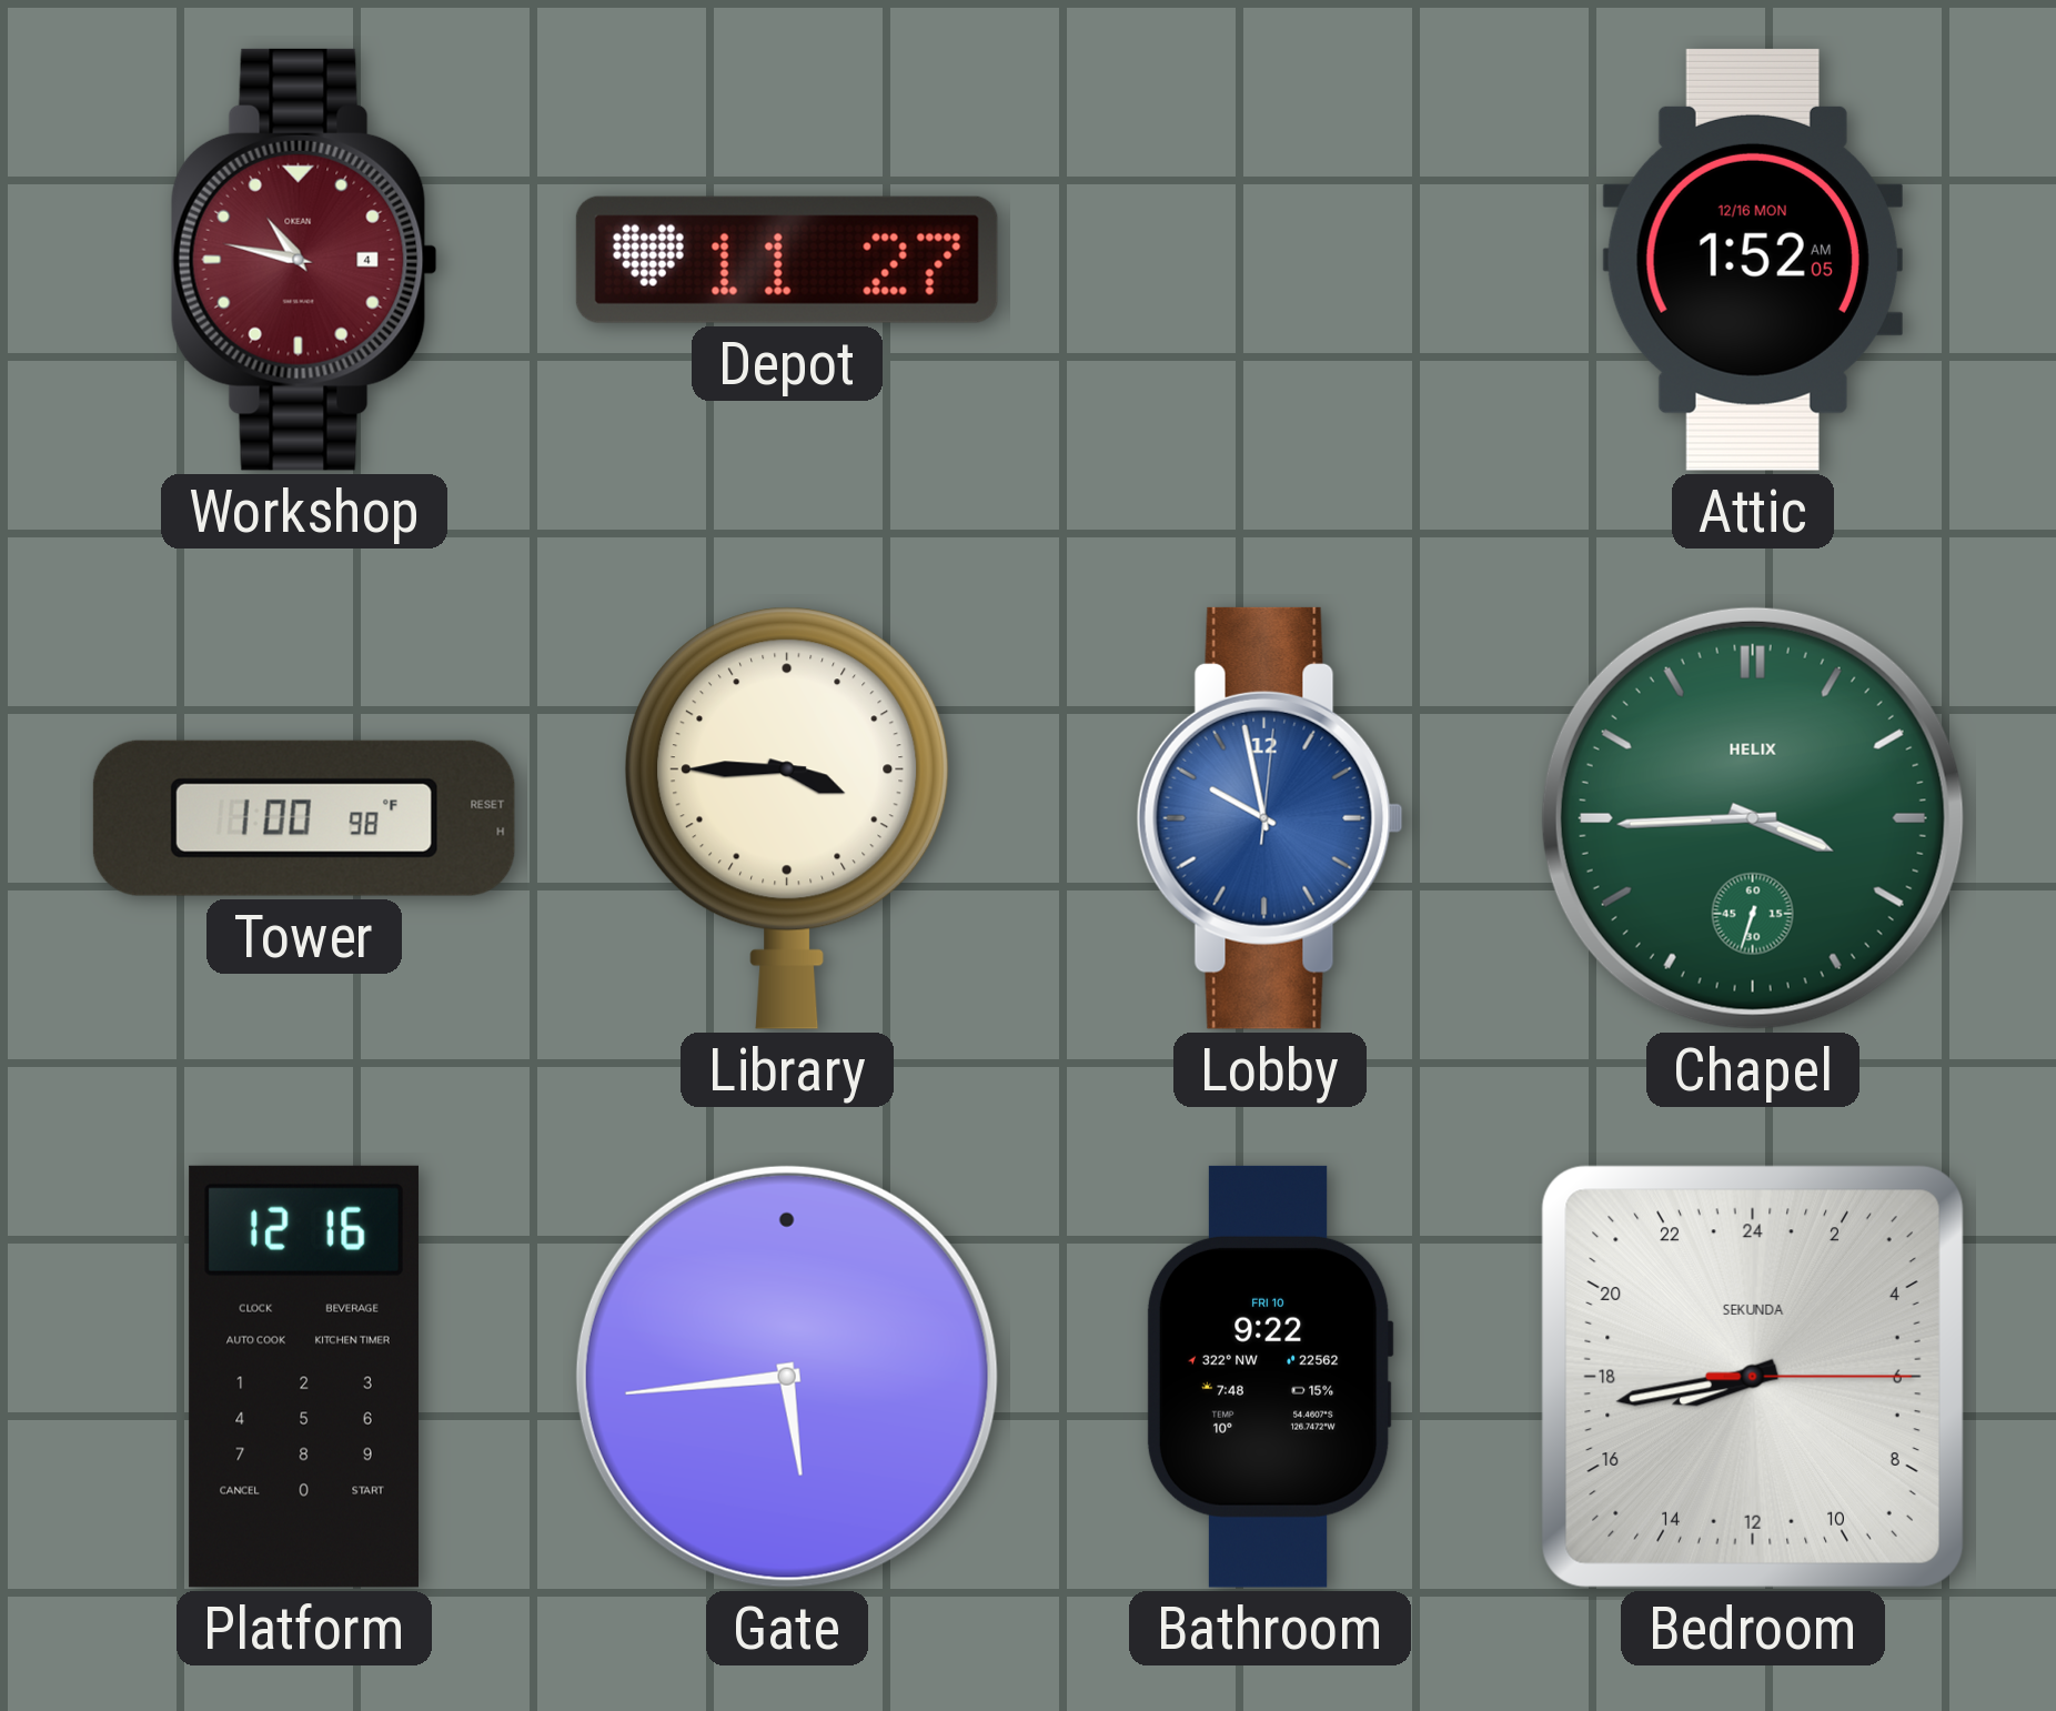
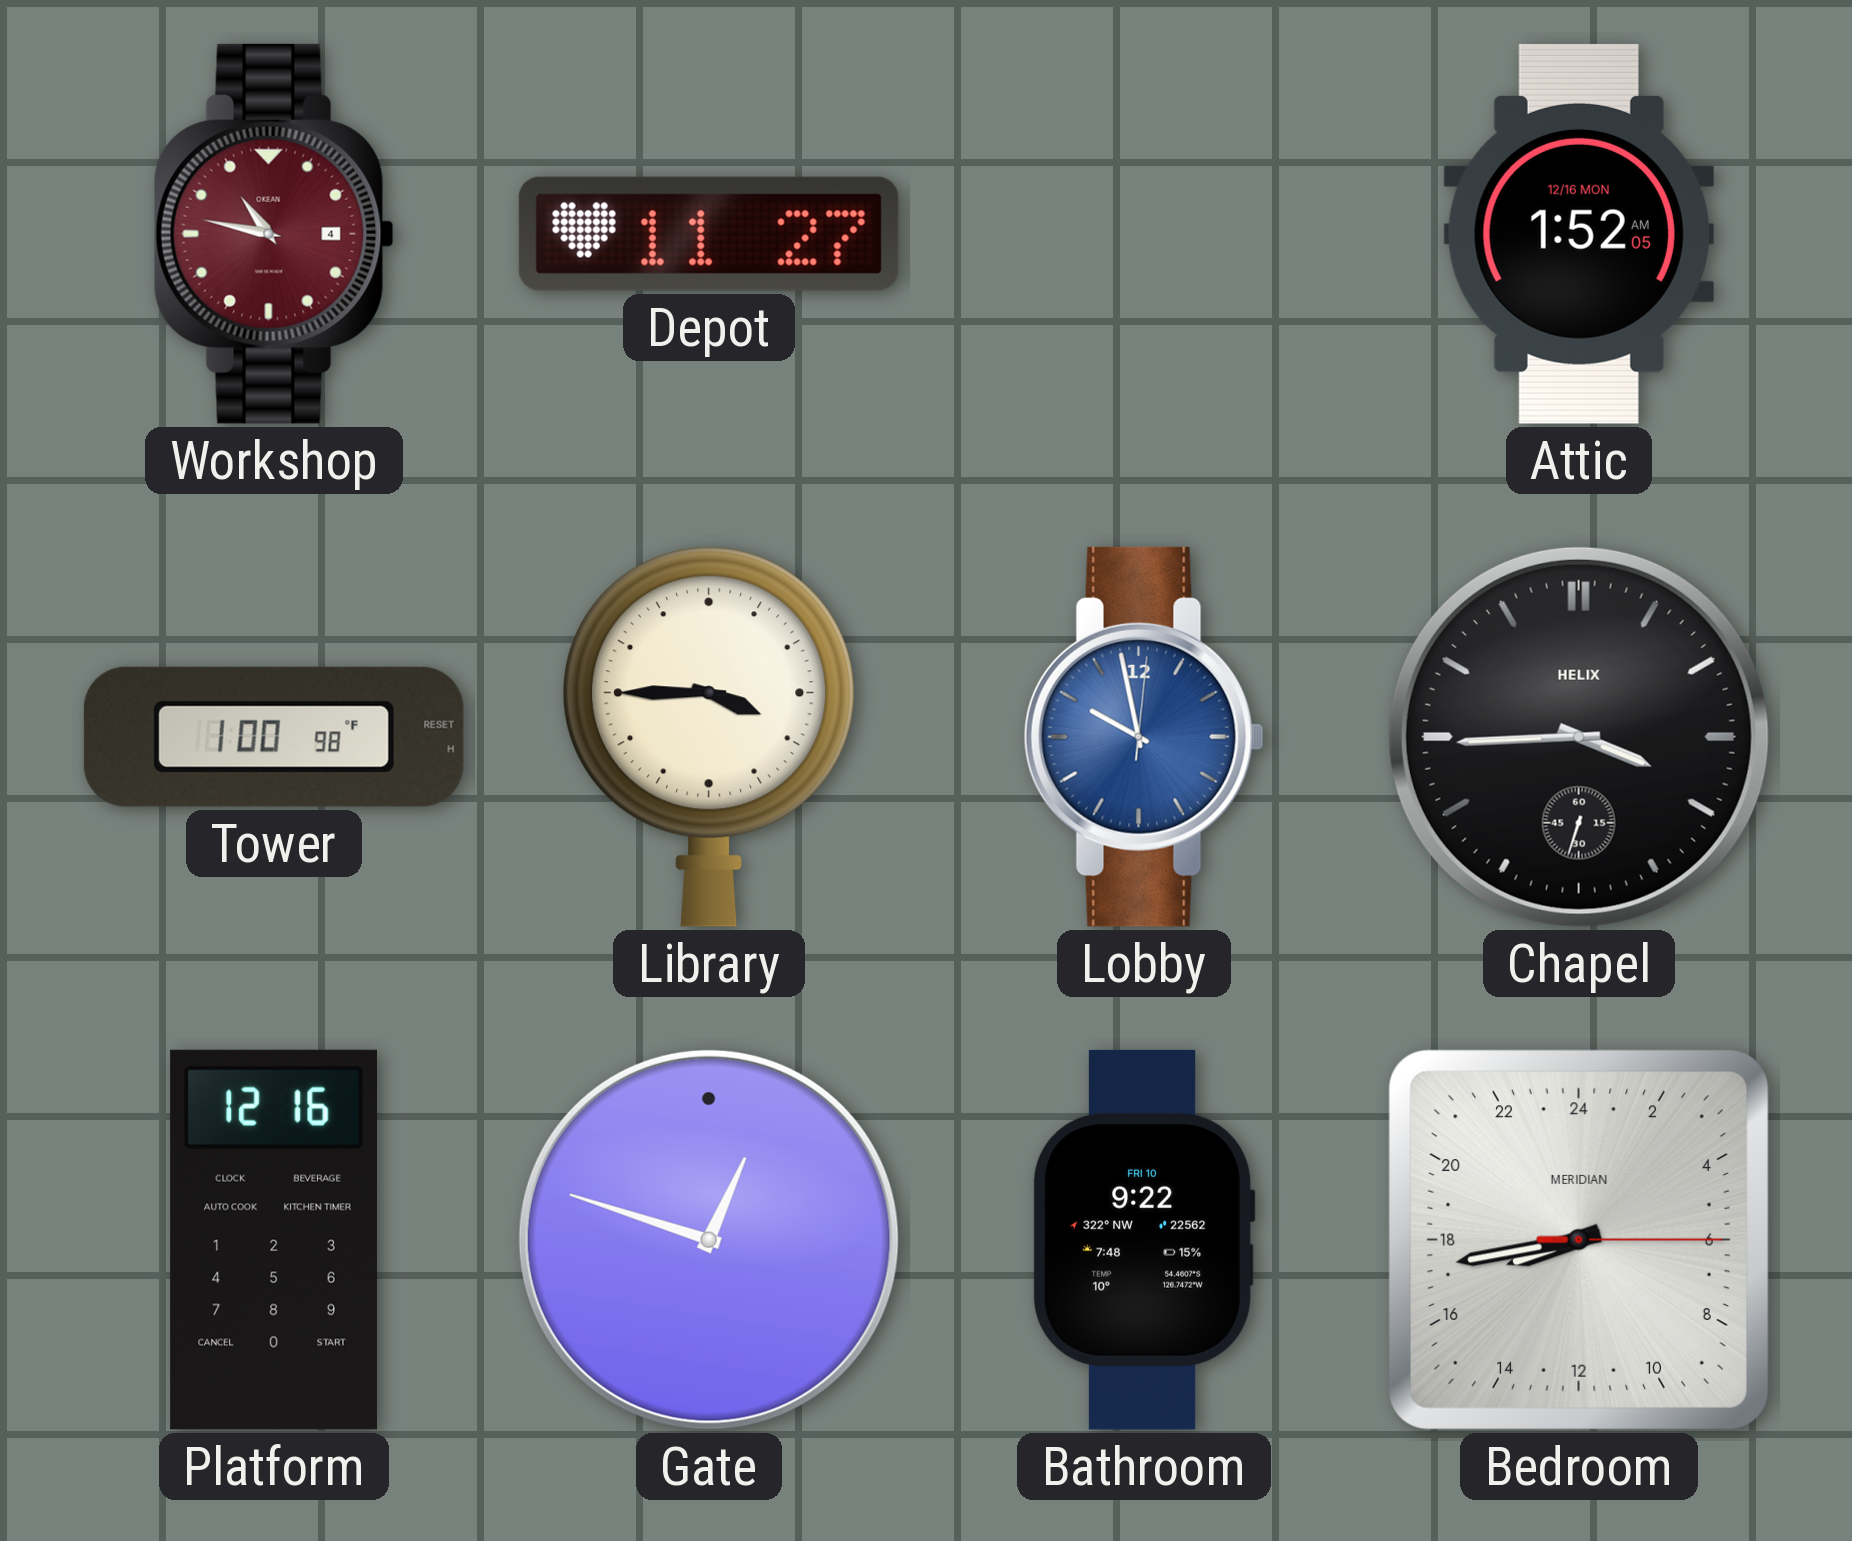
Chapel dial: green -> black
Gate: 5:44 -> 12:48
Bedroom brand: SEKUNDA -> MERIDIAN
